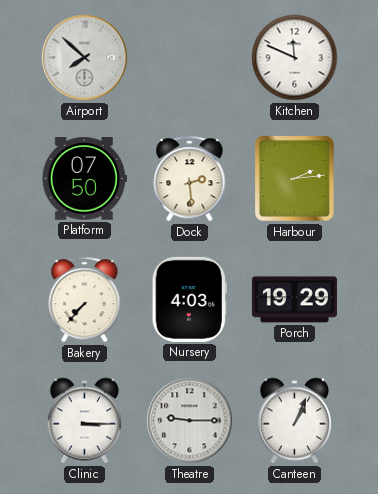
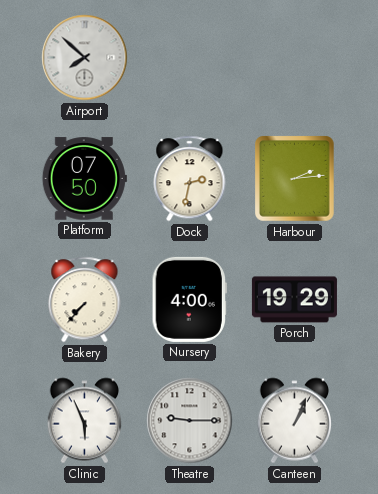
Kitchen: 11:49 -> none
Dock: 2:29 -> 2:32
Nursery: 4:03 -> 4:00
Clinic: 3:15 -> 5:56
